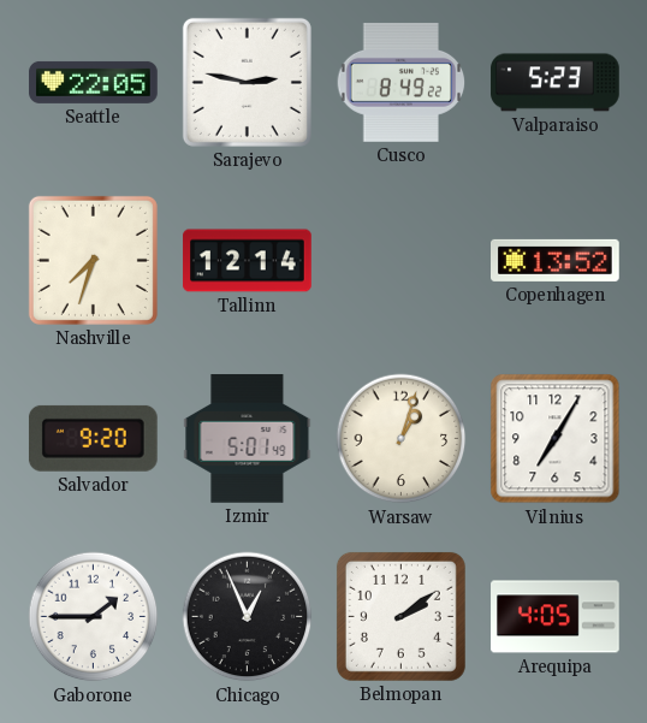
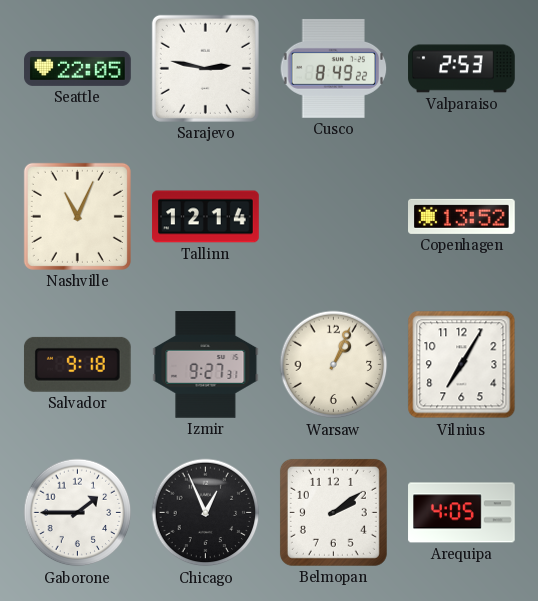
Valparaiso: 5:23 -> 2:53
Nashville: 7:33 -> 11:04
Salvador: 9:20 -> 9:18
Izmir: 5:01 -> 9:27
Warsaw: 1:03 -> 1:04
